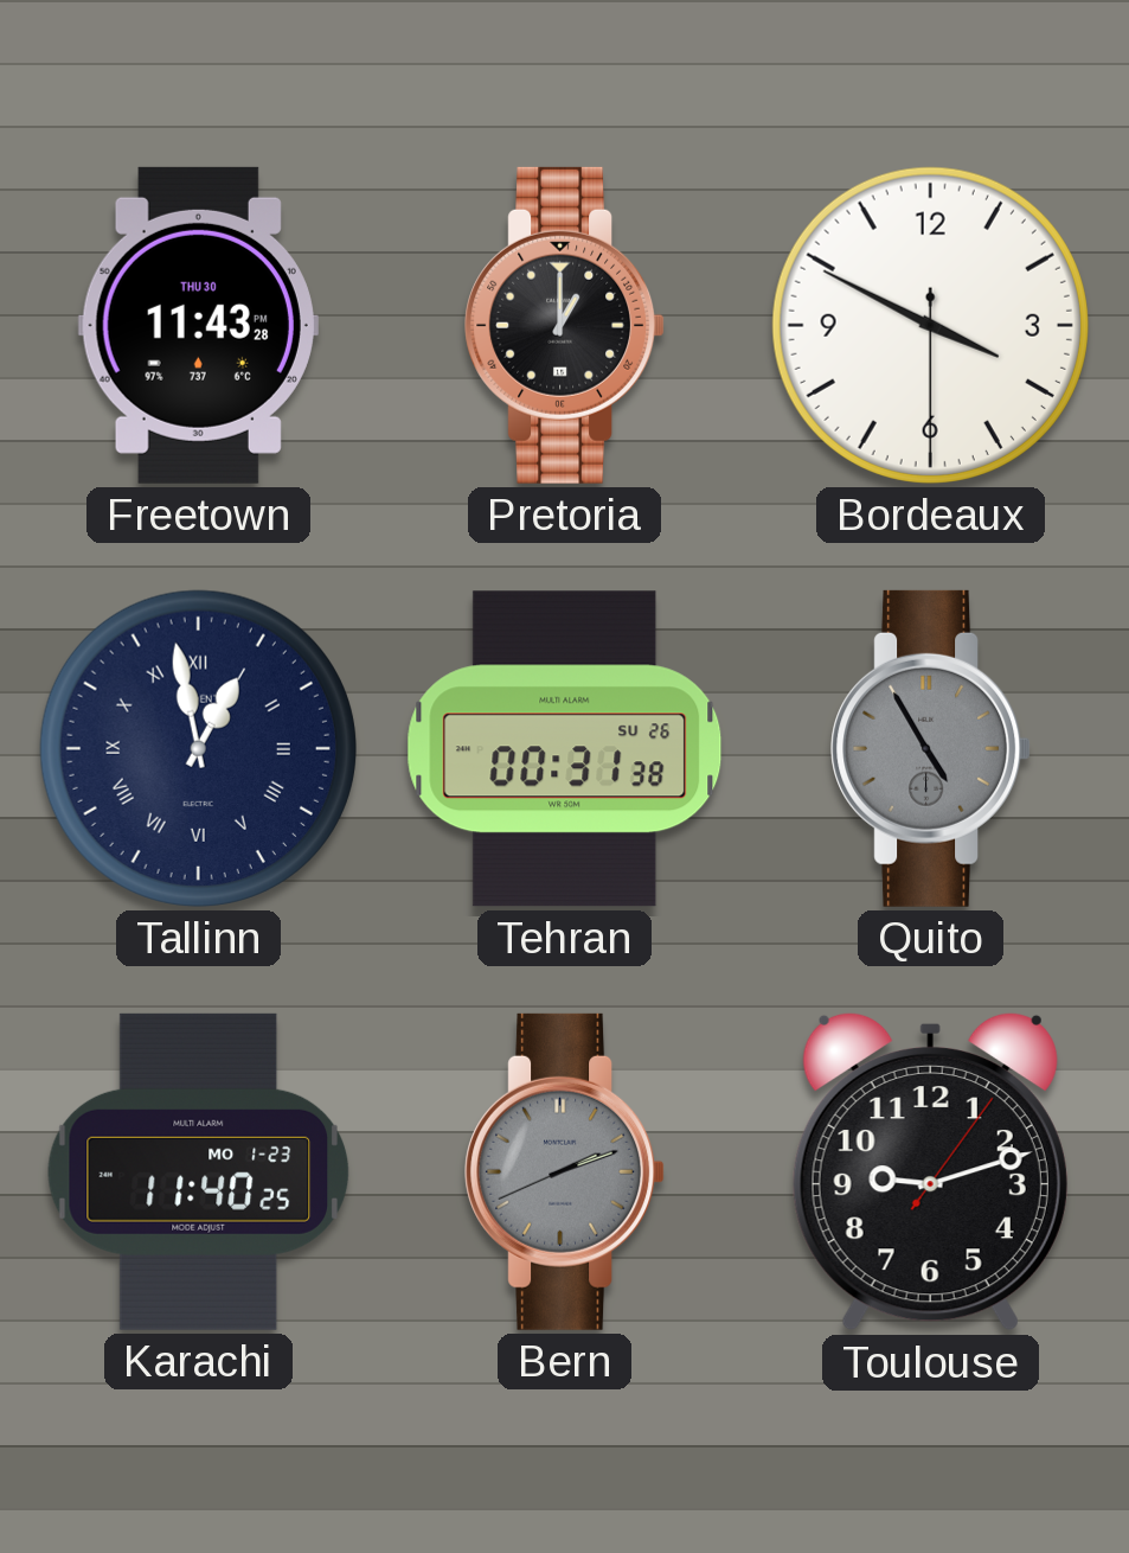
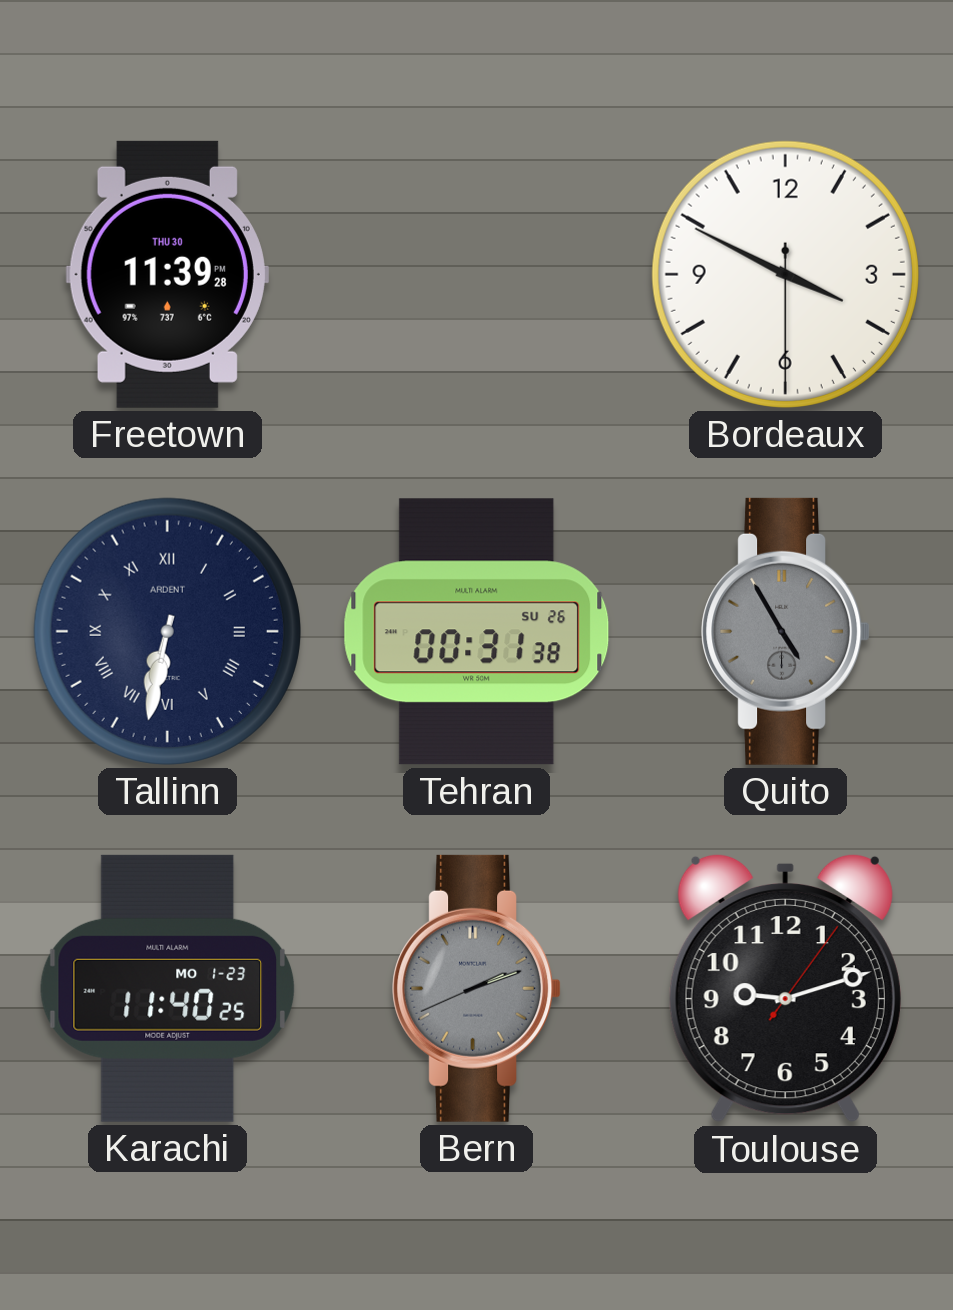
Freetown: 11:43 -> 11:39
Pretoria: 1:00 -> none
Tallinn: 12:58 -> 6:32
